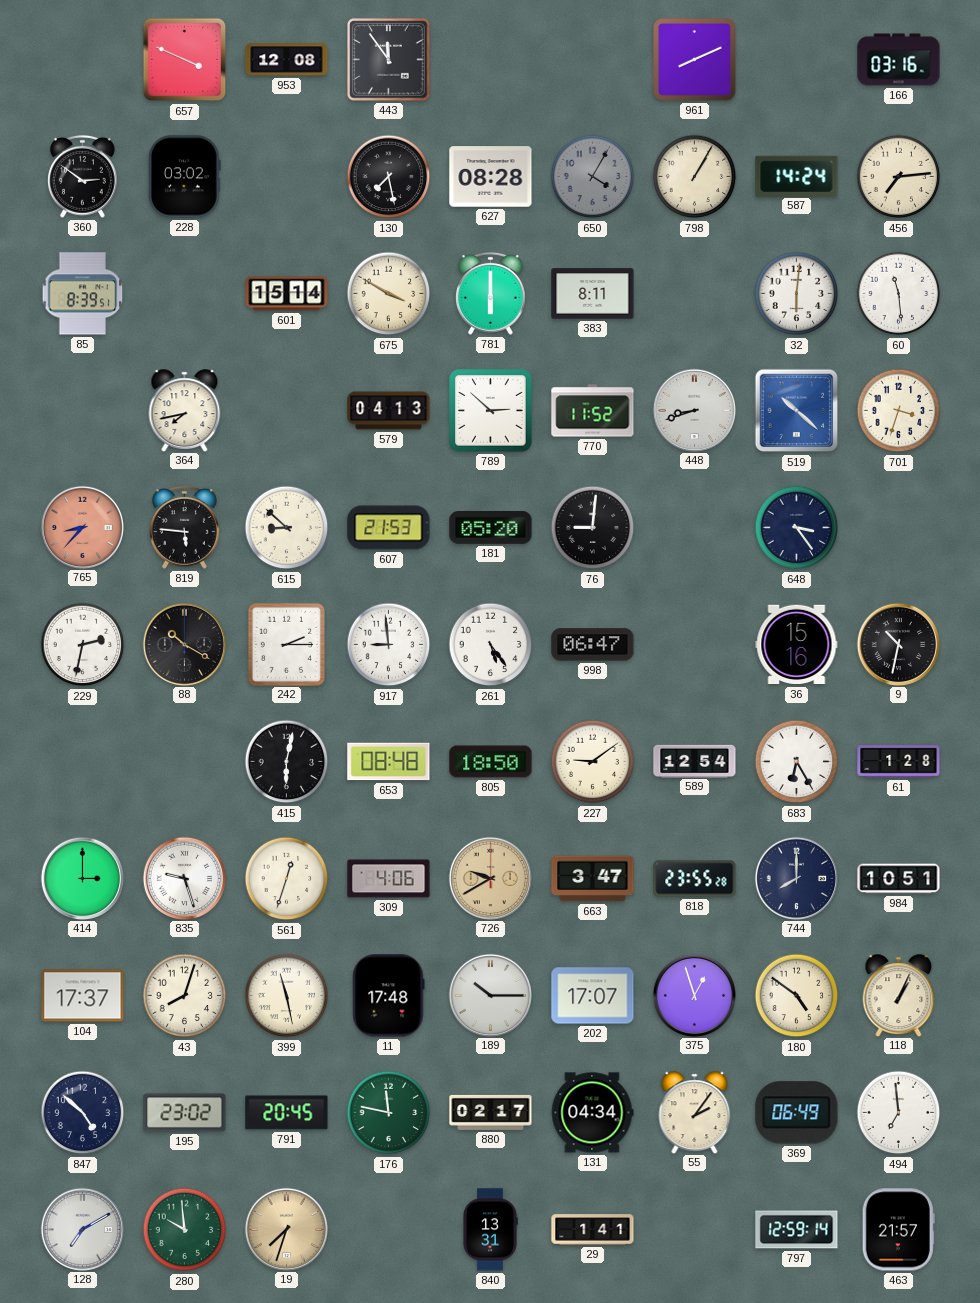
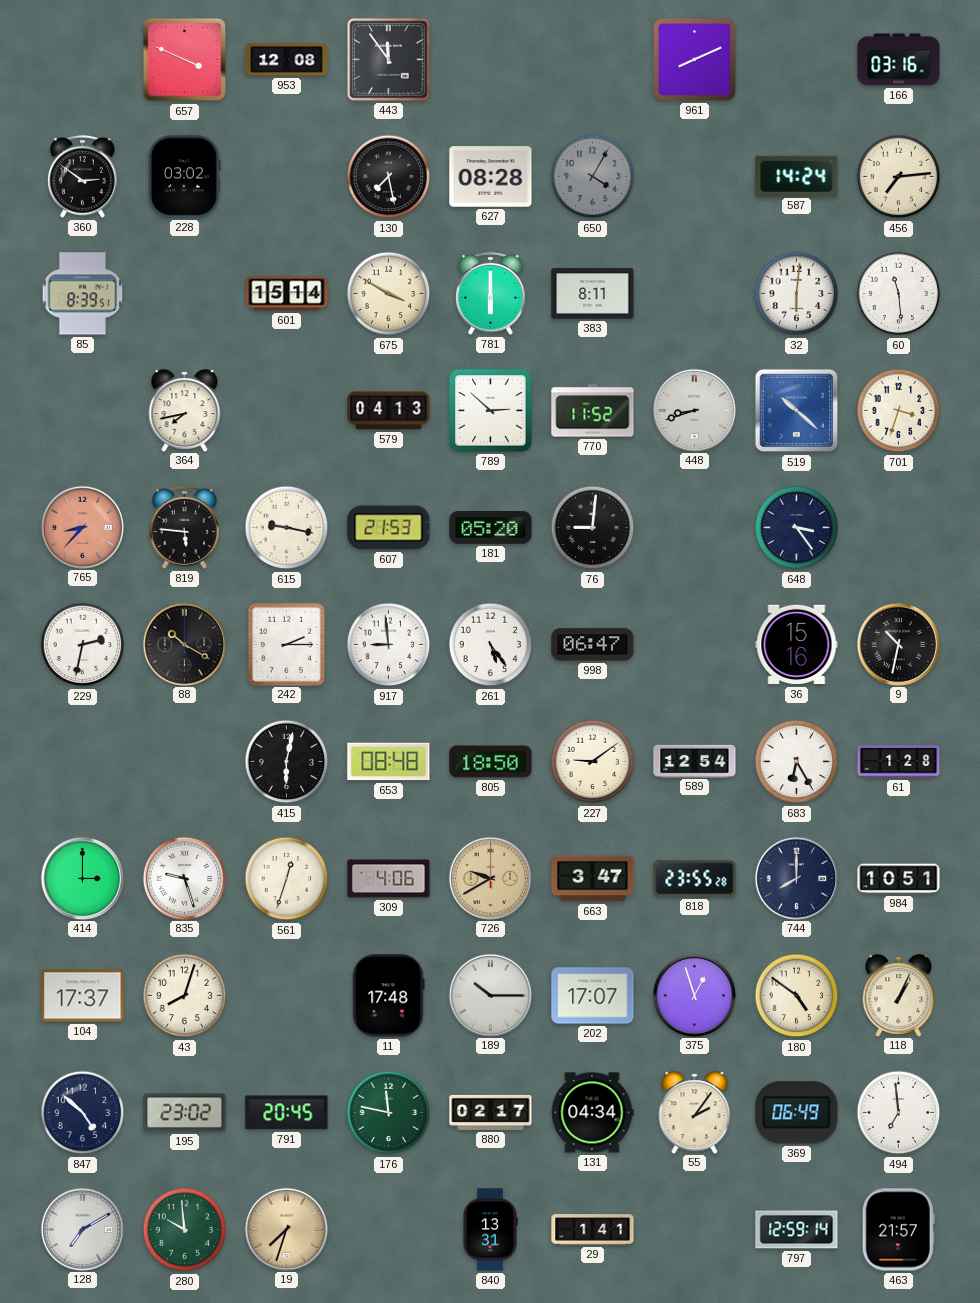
798: 1:05 -> none
615: 8:52 -> 9:17
399: 11:28 -> none
